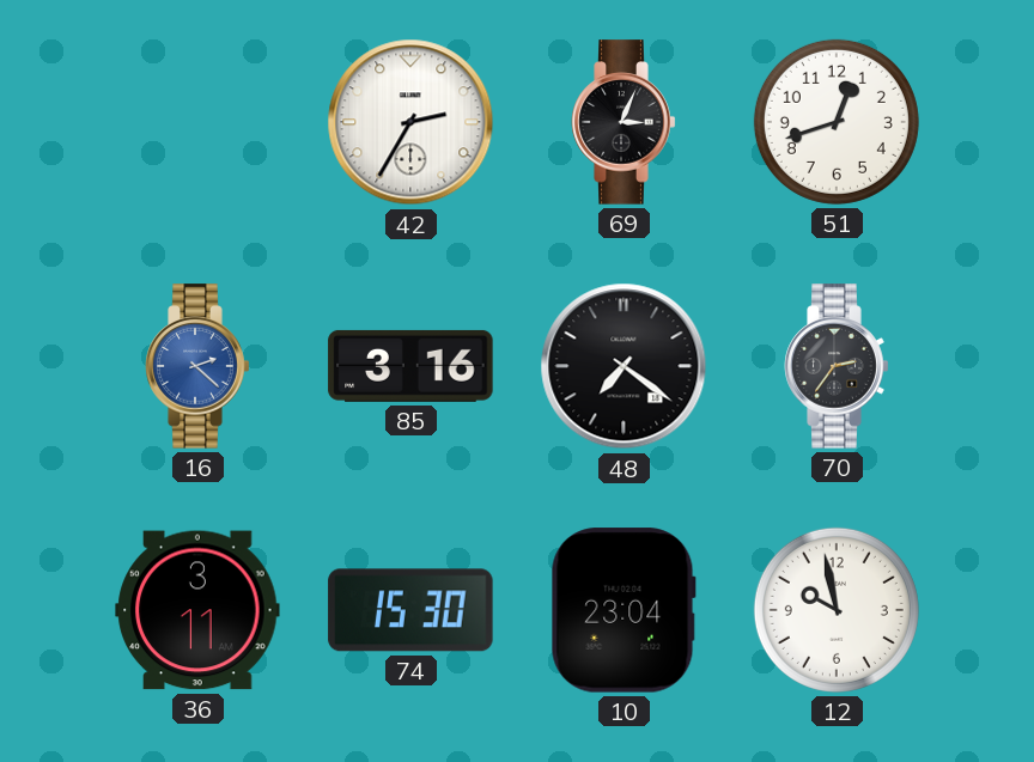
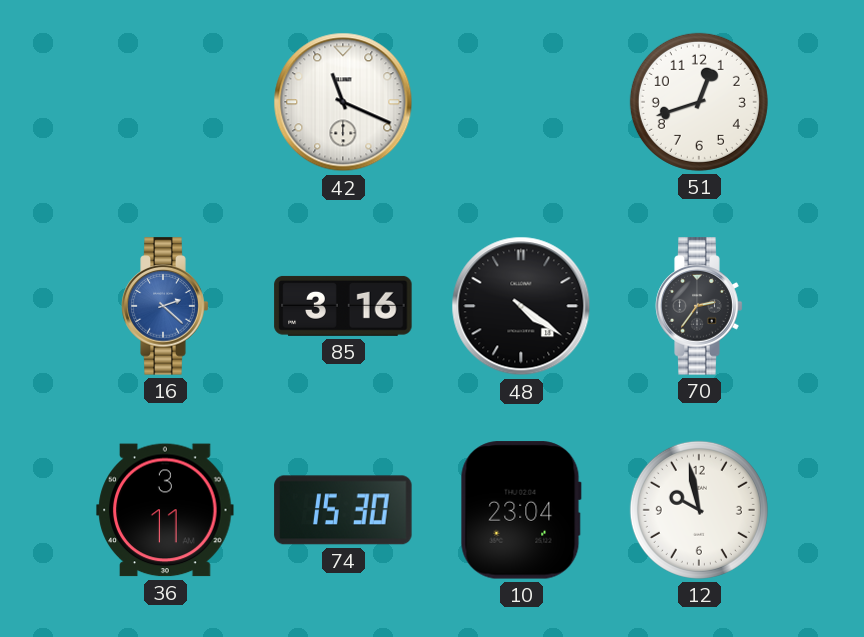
42: 2:35 -> 11:19
69: 3:04 -> none
48: 7:21 -> 4:21
